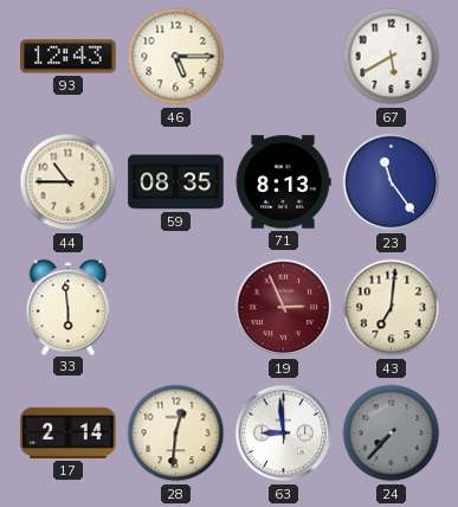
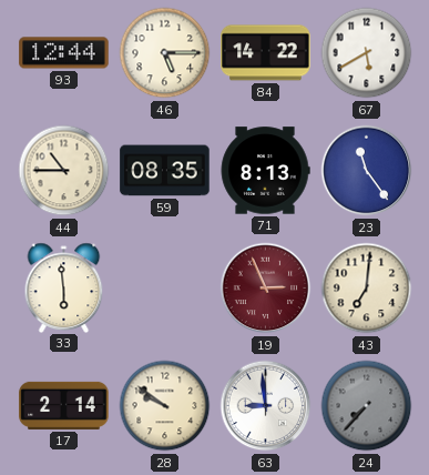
93: 12:43 -> 12:44
84: none -> 14:22
28: 12:31 -> 9:51
